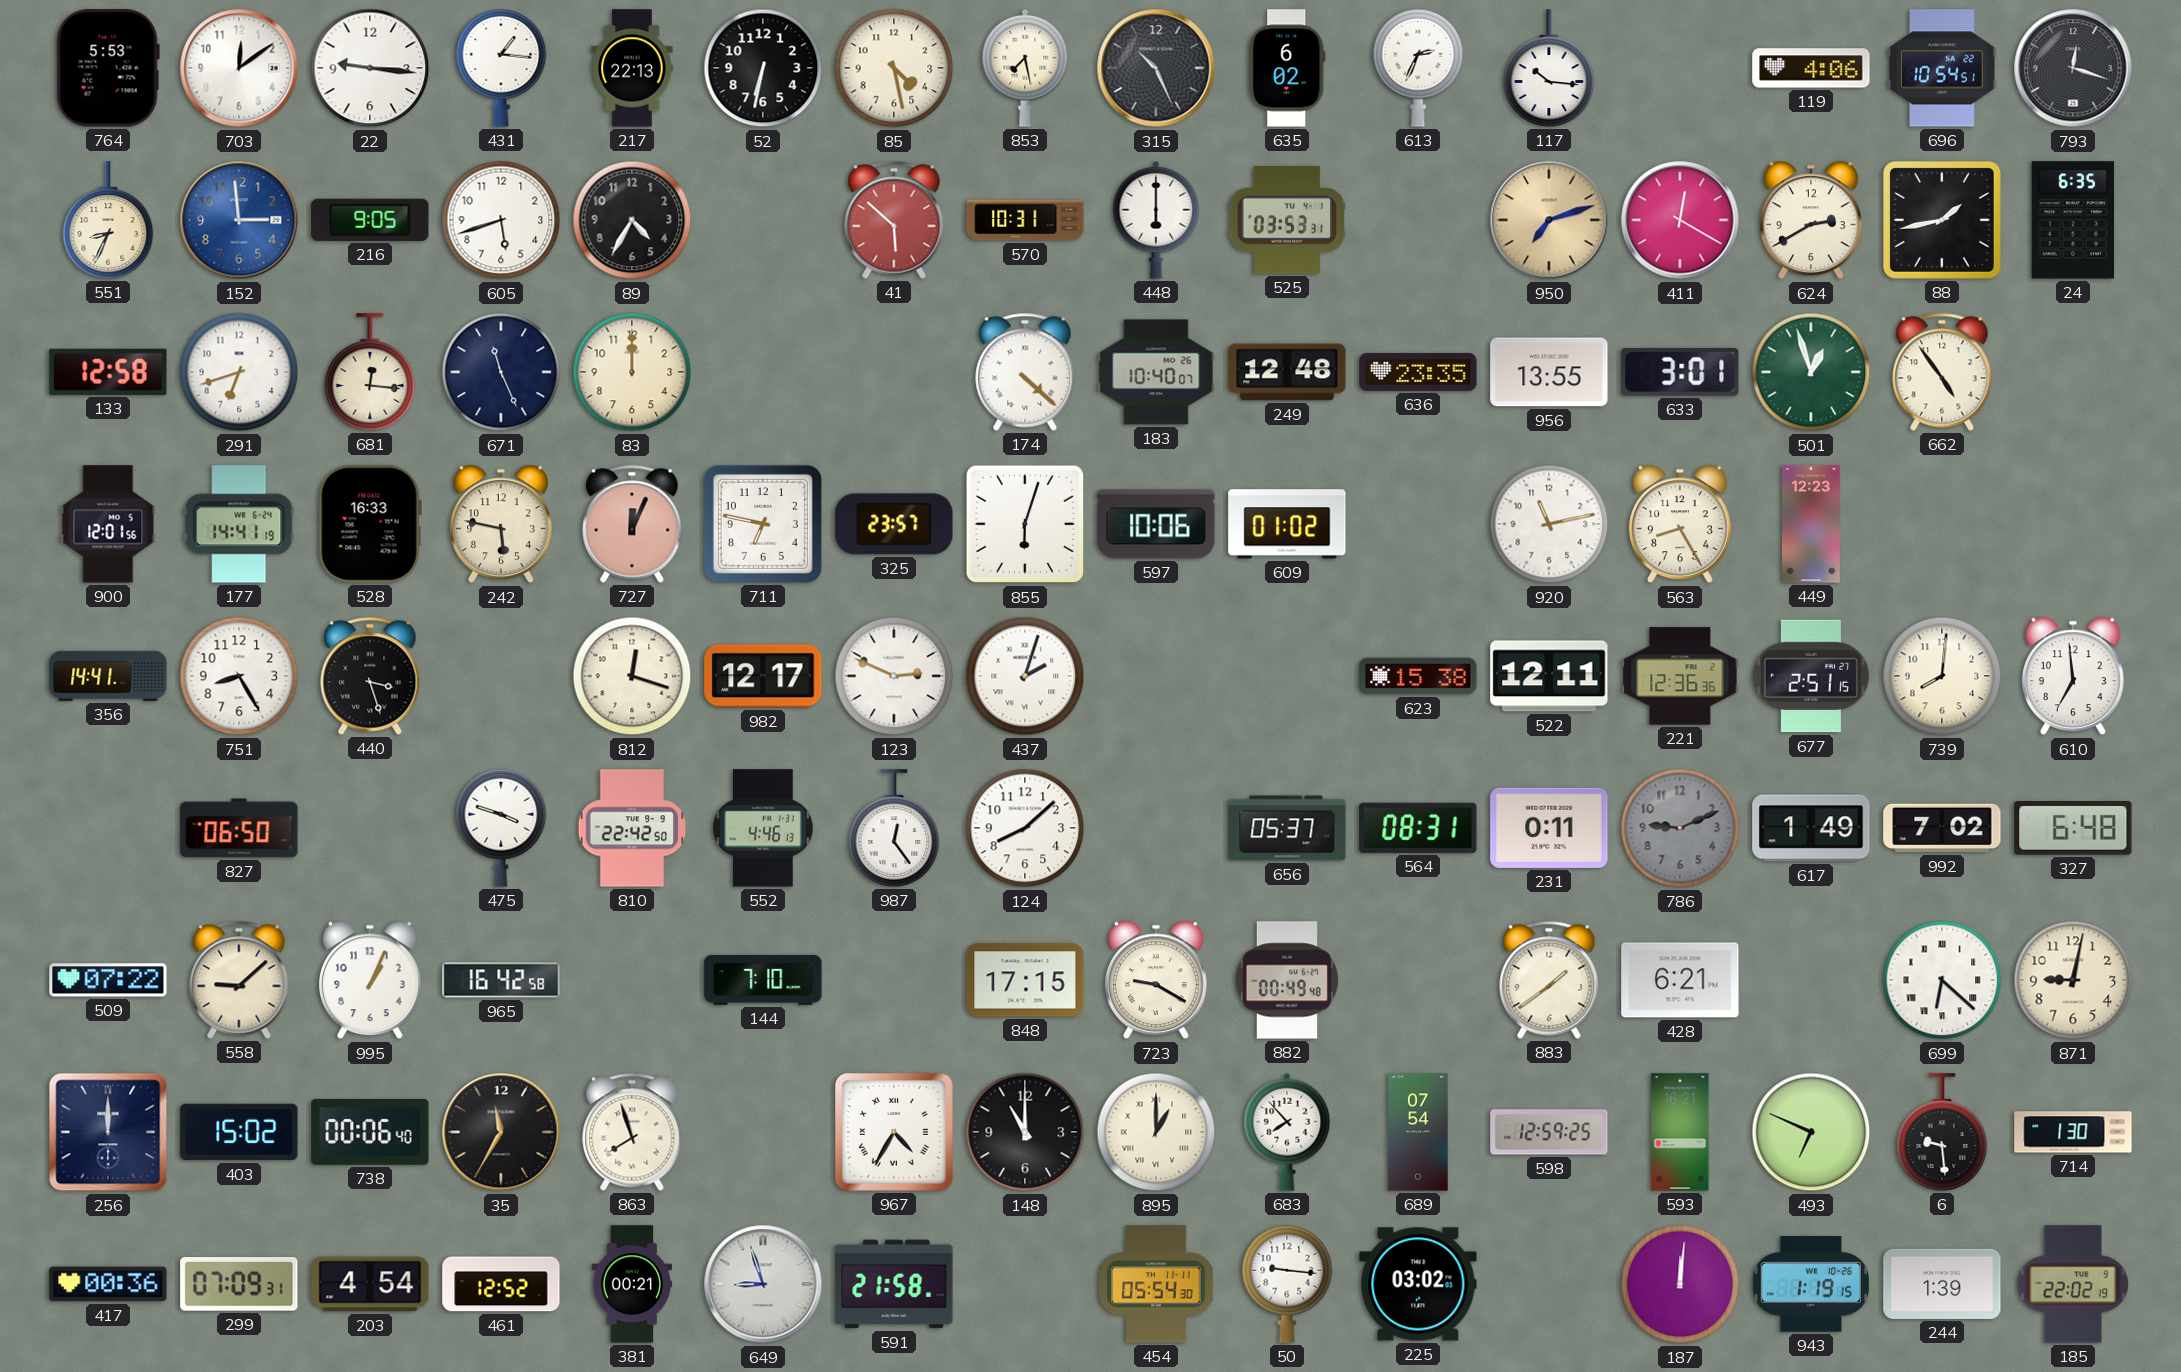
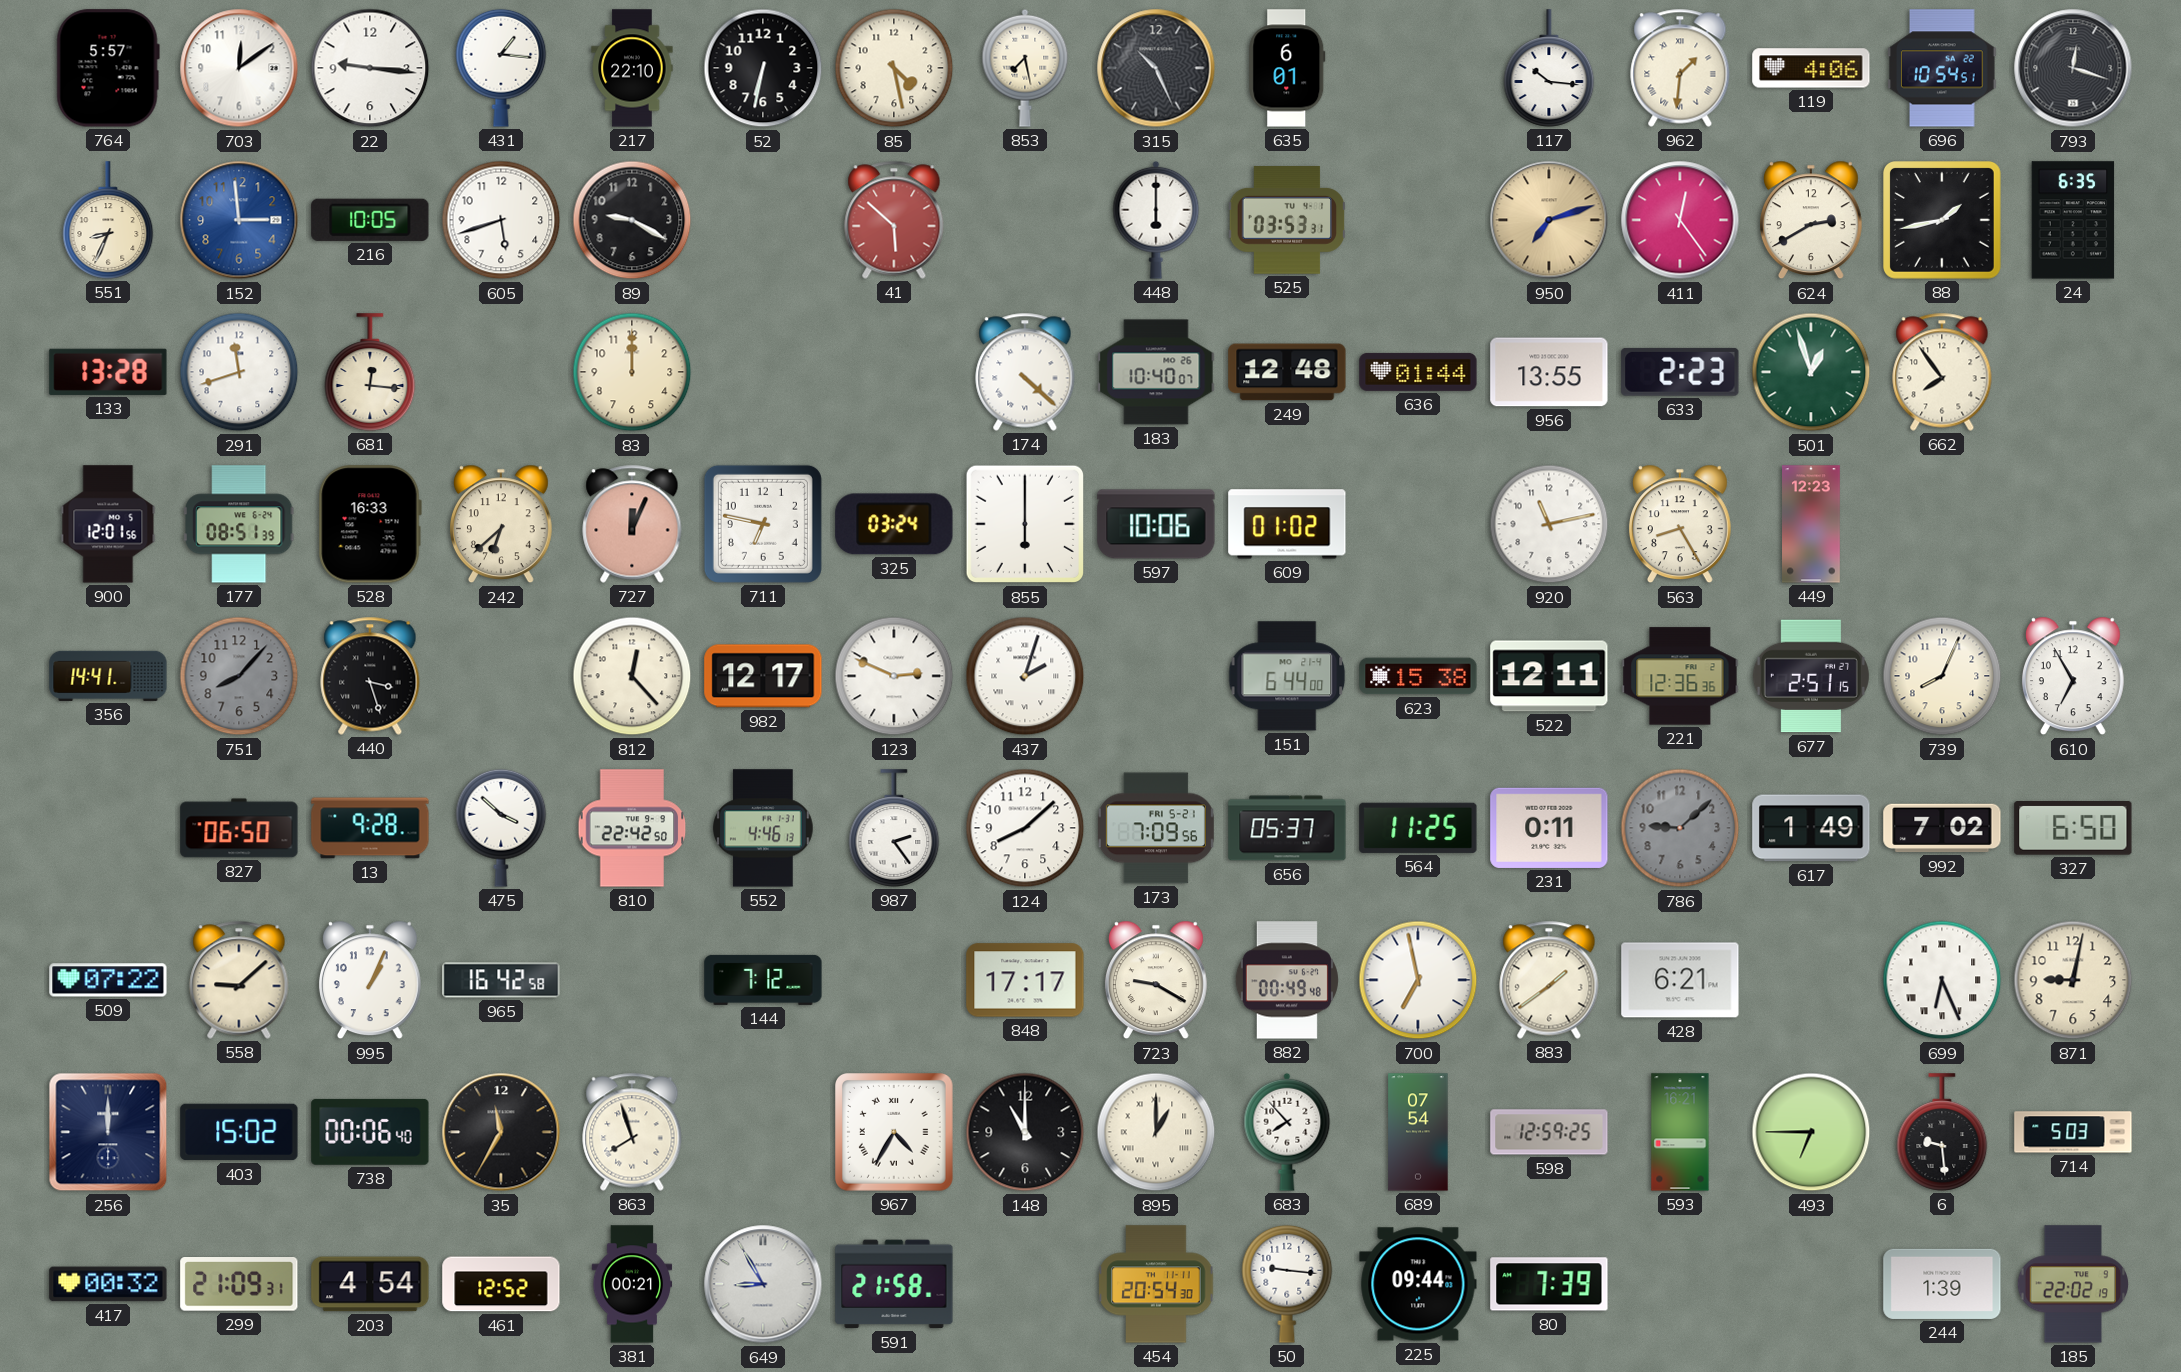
764: 5:53 -> 5:57
217: 22:13 -> 22:10
635: 6:02 -> 6:01
613: 2:34 -> none
962: none -> 1:31
216: 9:05 -> 10:05
89: 4:35 -> 9:20
570: 10:31 -> none
411: 12:20 -> 12:24
133: 12:58 -> 13:28
291: 6:42 -> 11:42
671: 11:26 -> none
636: 23:35 -> 01:44
633: 3:01 -> 2:23
662: 4:54 -> 7:54
177: 14:41 -> 08:51
242: 5:47 -> 6:38
325: 23:57 -> 03:24
855: 6:03 -> 6:00
751: 8:25 -> 8:07
751 dial: white -> grey
812: 12:18 -> 12:23
151: none -> 6:44
739: 8:01 -> 8:04
610: 6:59 -> 6:55
13: none -> 9:28
475: 3:48 -> 3:52
987: 12:24 -> 2:24
173: none -> 7:09
564: 08:31 -> 11:25
786: 9:11 -> 9:08
327: 6:48 -> 6:50
144: 7:10 -> 7:12
848: 17:15 -> 17:17
700: none -> 6:58
699: 6:22 -> 6:26
493: 6:49 -> 6:45
714: 1:30 -> 5:03
417: 00:36 -> 00:32
299: 07:09 -> 21:09
649: 8:57 -> 8:55
454: 05:54 -> 20:54
225: 03:02 -> 09:44
80: none -> 7:39
187: 12:01 -> none
943: 1:19 -> none
